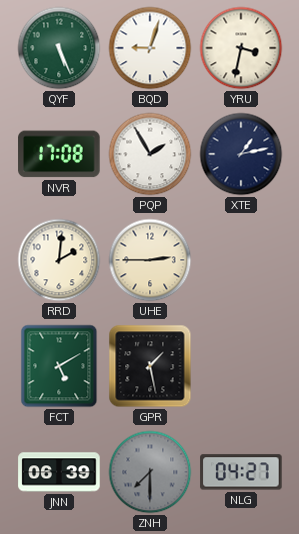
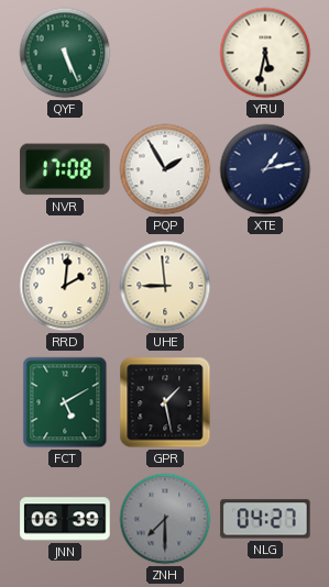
BQD: 9:03 -> none
YRU: 3:32 -> 5:32
UHE: 2:45 -> 8:59
